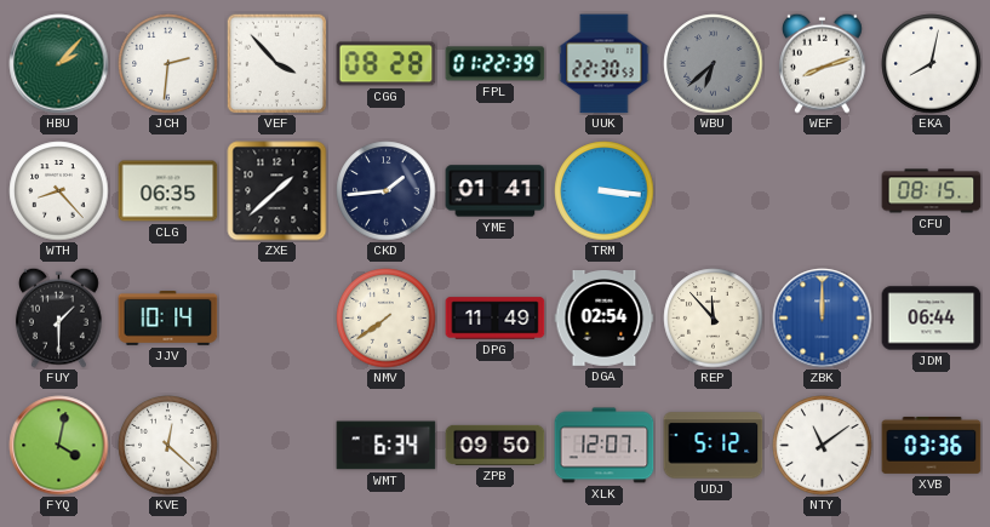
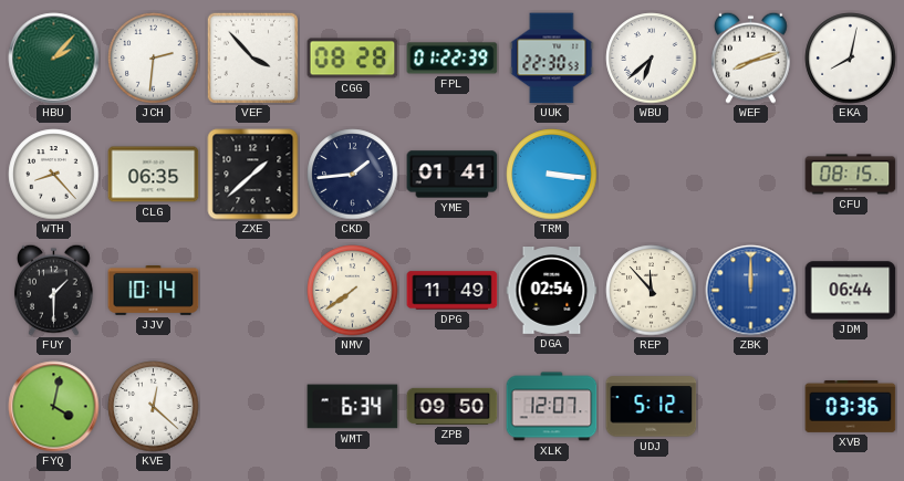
WBU dial: grey -> white
NTY: 11:09 -> none
